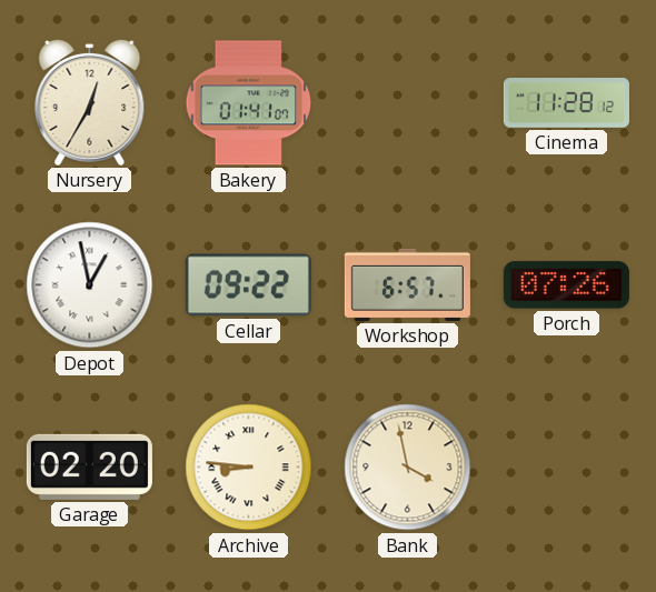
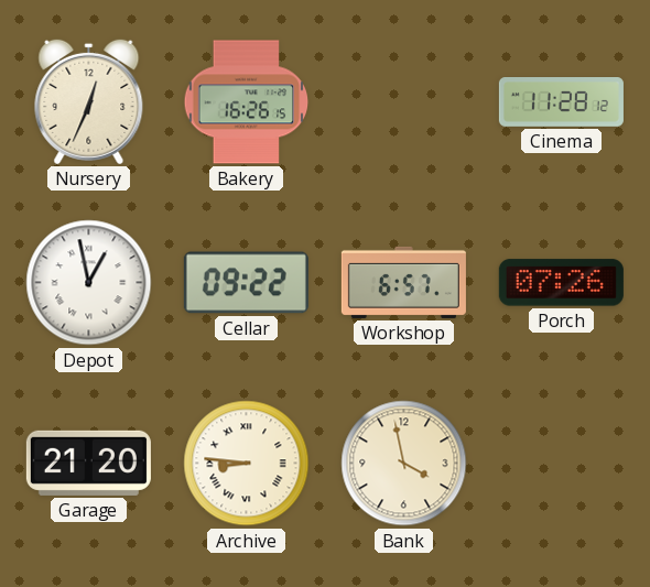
Nursery: 12:35 -> 12:34
Bakery: 01:41 -> 16:26
Garage: 02:20 -> 21:20
